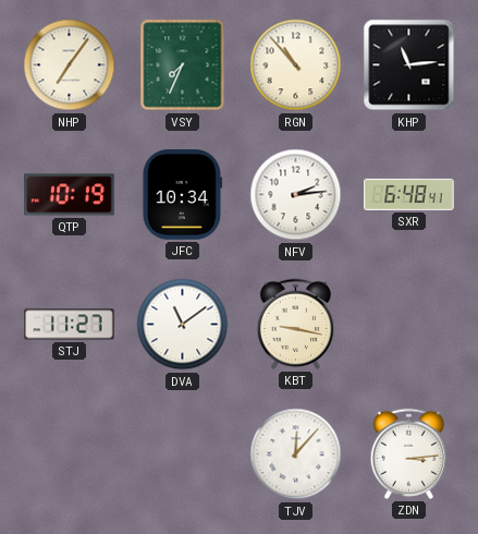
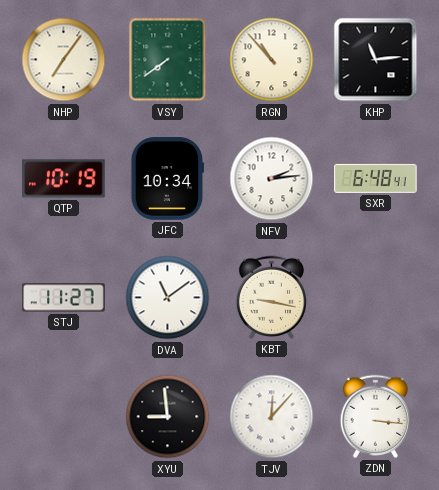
VSY: 7:34 -> 7:39
XYU: none -> 8:59
ZDN: 3:14 -> 3:16
